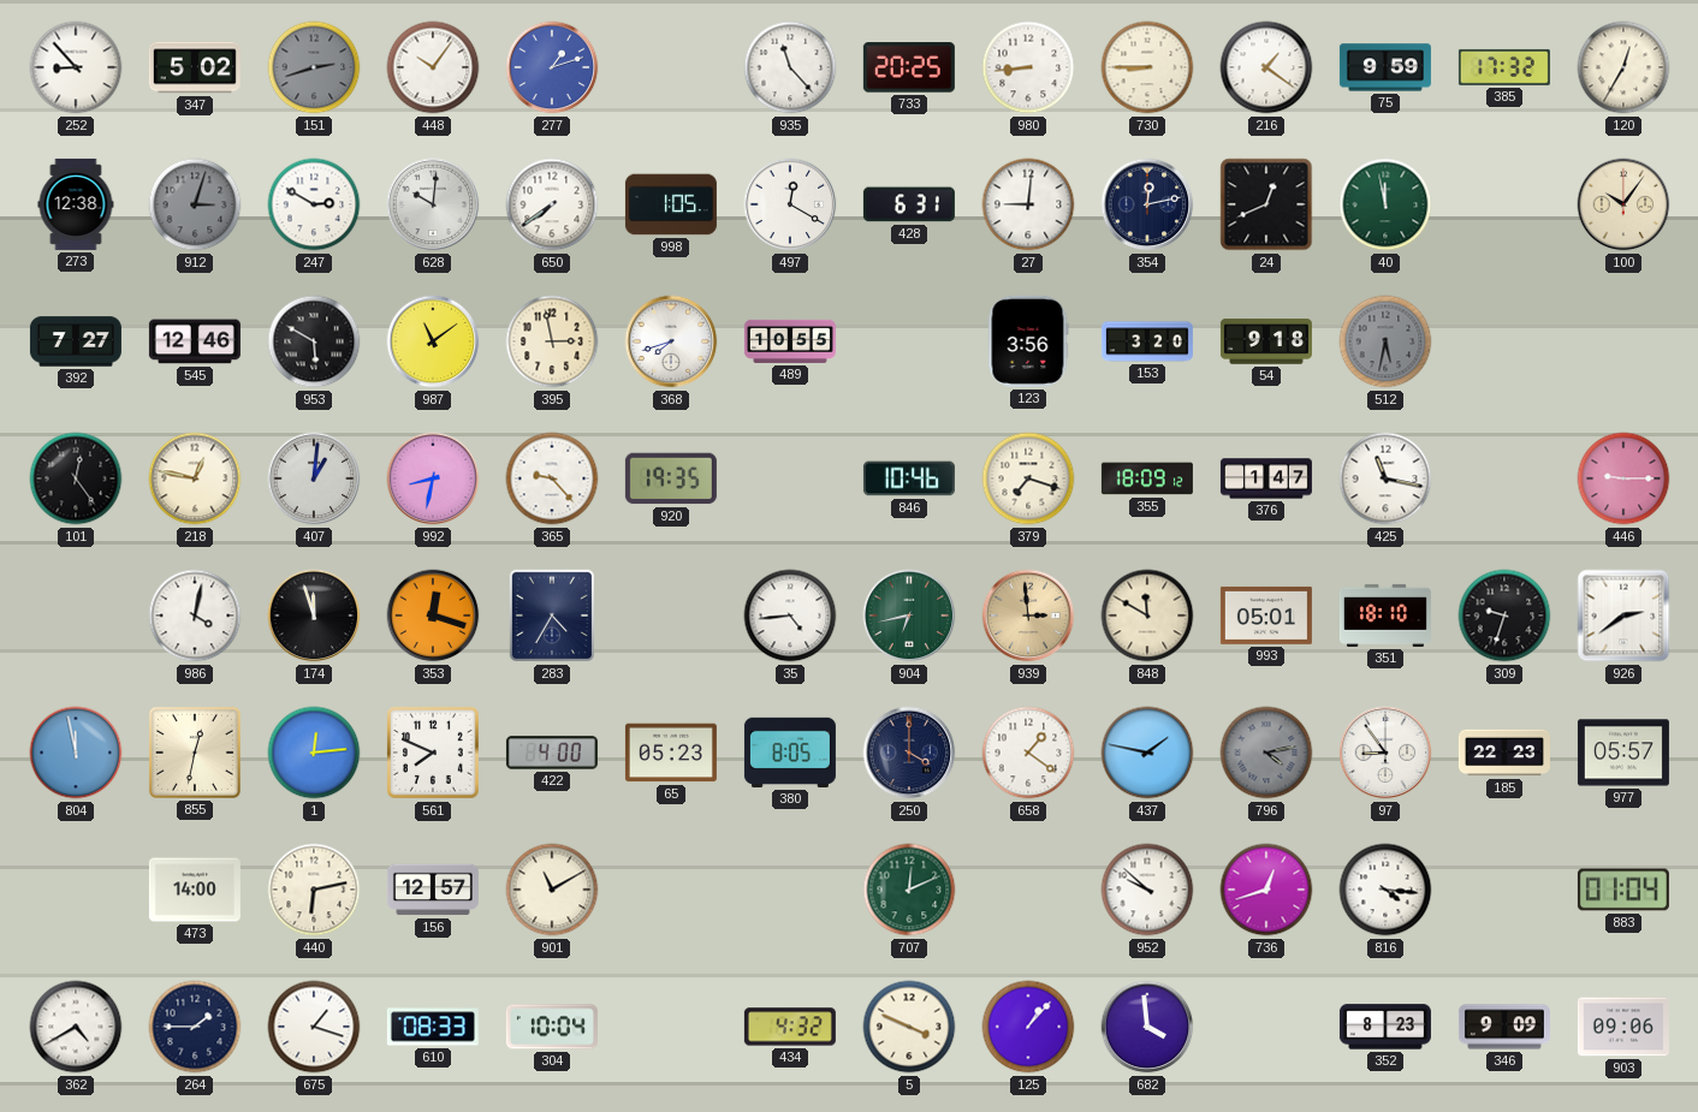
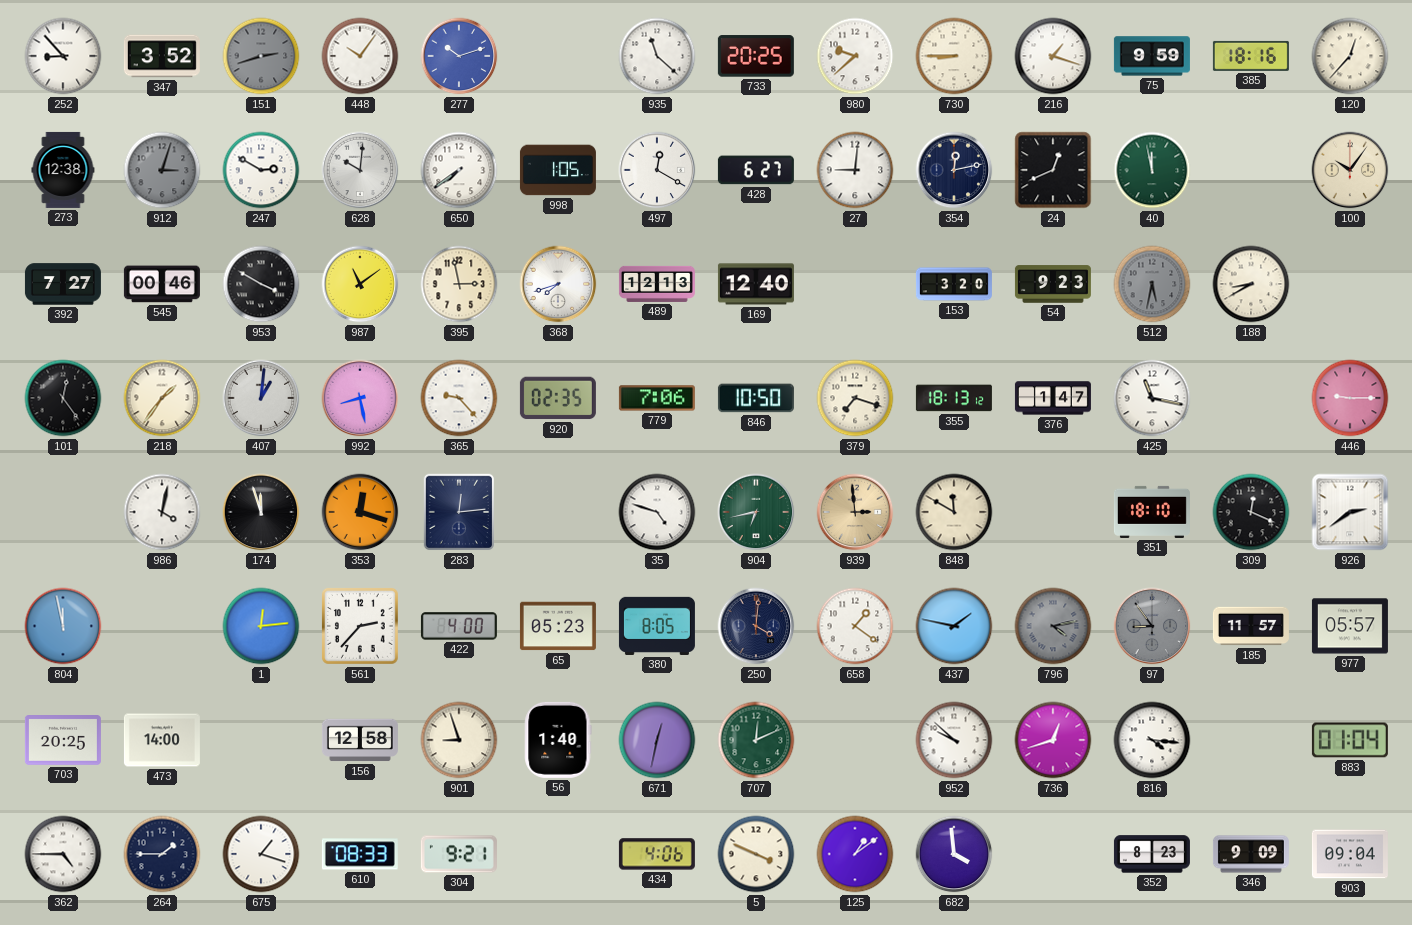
347: 5:02 -> 3:52
277: 1:12 -> 10:12
935: 11:23 -> 11:22
980: 8:44 -> 9:38
216: 1:21 -> 1:18
385: 17:32 -> 18:16
120: 12:35 -> 12:37
428: 6:31 -> 6:27
545: 12:46 -> 00:46
953: 5:50 -> 3:50
489: 10:55 -> 12:13
169: none -> 12:40
123: 3:56 -> none
54: 9:18 -> 9:23
188: none -> 8:40
218: 12:47 -> 1:36
992: 8:32 -> 8:28
920: 19:35 -> 02:35
779: none -> 7:06
846: 10:46 -> 10:50
355: 18:09 -> 18:13
283: 4:35 -> 12:14
35: 4:44 -> 4:48
993: 05:01 -> none
309: 9:33 -> 12:19
855: 12:32 -> none
561: 7:49 -> 2:37
250: 4:00 -> 4:01
97 dial: white -> grey
185: 22:23 -> 11:57
703: none -> 20:25
440: 6:13 -> none
156: 12:57 -> 12:58
901: 11:10 -> 8:57
56: none -> 1:40
671: none -> 12:32
362: 4:40 -> 4:45
304: 10:04 -> 9:21
434: 4:32 -> 4:06
125: 1:07 -> 1:09
903: 09:06 -> 09:04
